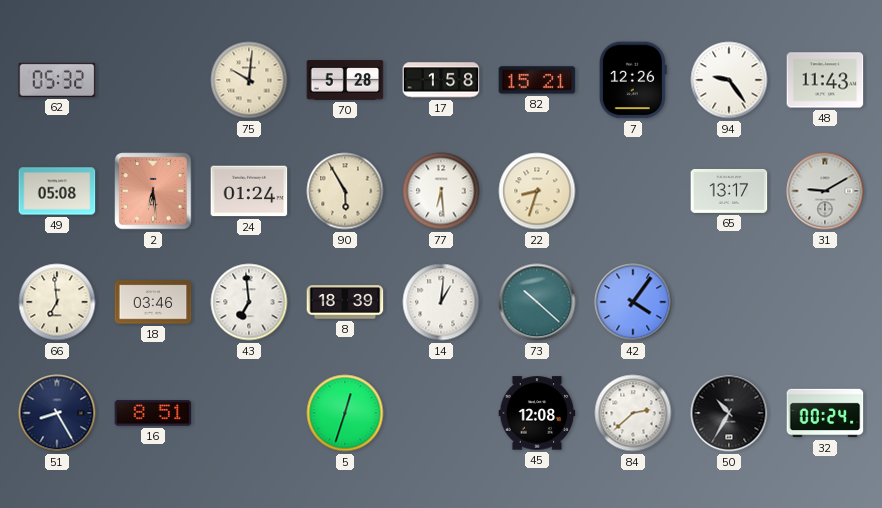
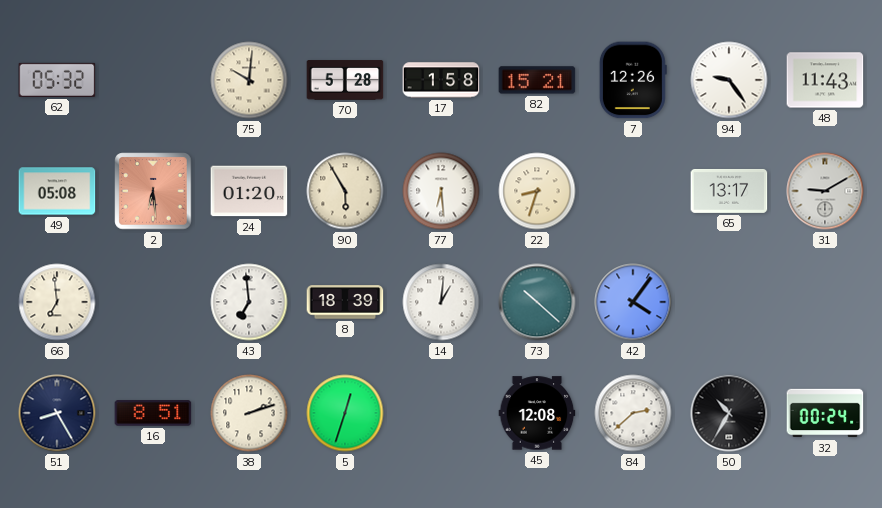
24: 01:24 -> 01:20
18: 03:46 -> none
38: none -> 2:12
